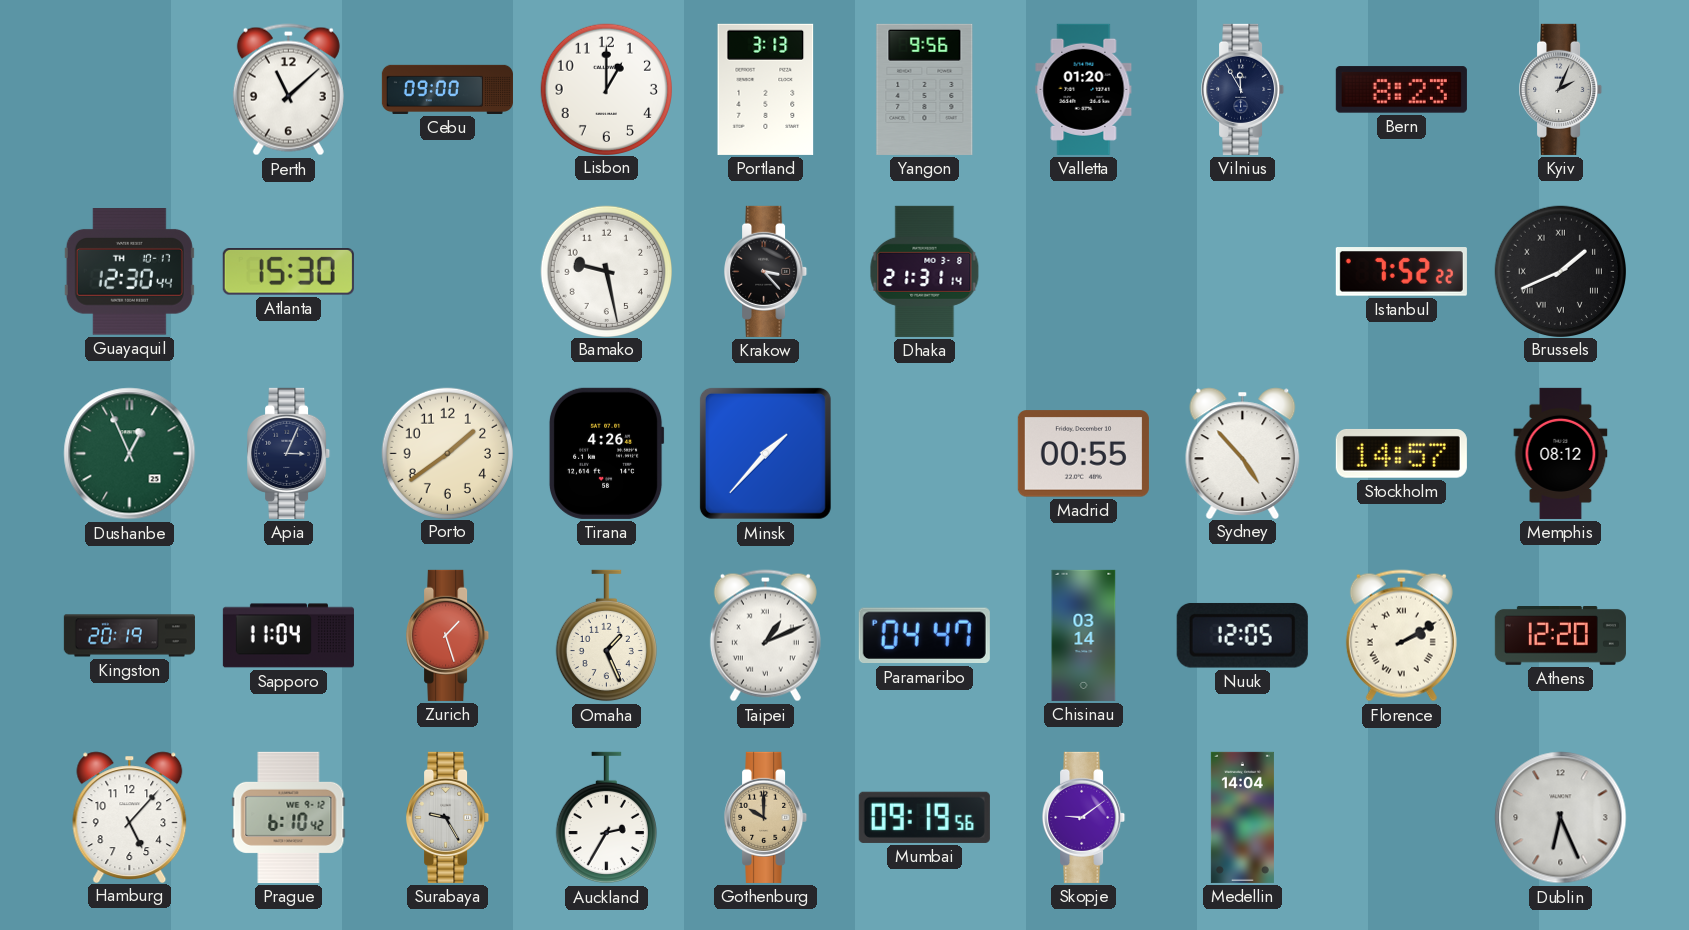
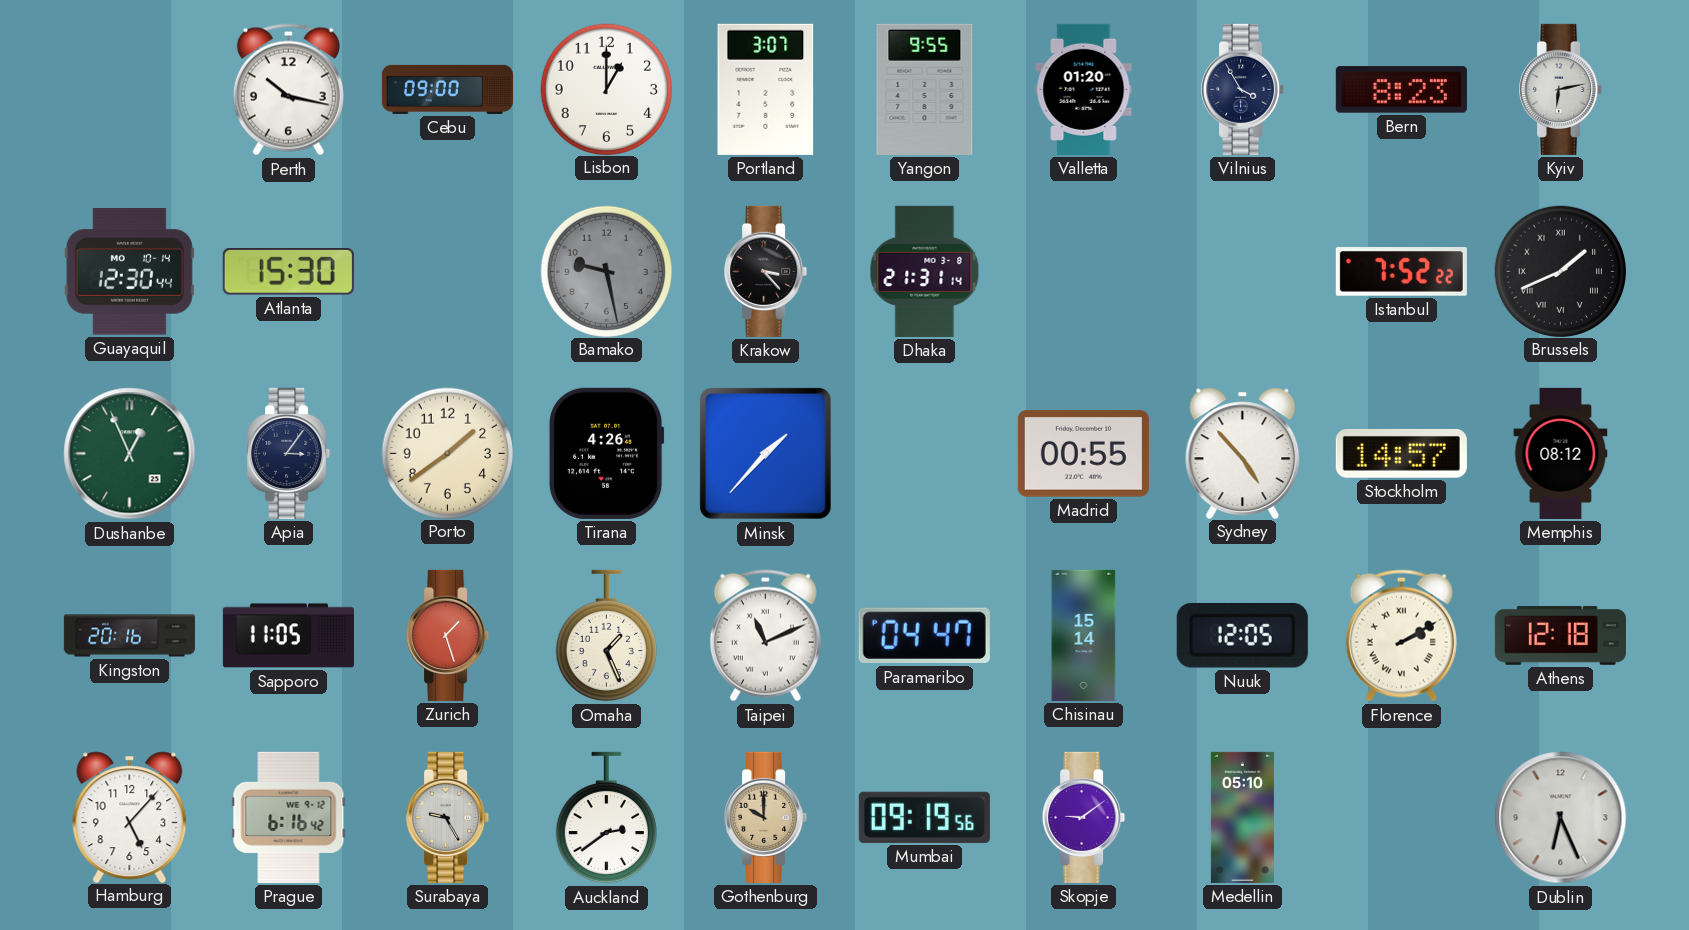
Perth: 11:08 -> 10:17
Portland: 3:13 -> 3:07
Yangon: 9:56 -> 9:55
Vilnius: 11:55 -> 3:55
Kyiv: 2:04 -> 6:13
Guayaquil date: TH 10-17 -> MO 10-14
Bamako dial: white -> grey
Apia: 3:04 -> 3:06
Kingston: 20:19 -> 20:16
Sapporo: 11:04 -> 11:05
Taipei: 1:11 -> 11:11
Chisinau: 03:14 -> 15:14
Athens: 12:20 -> 12:18
Prague: 6:10 -> 6:16
Auckland: 2:35 -> 2:39
Medellin: 14:04 -> 05:10
